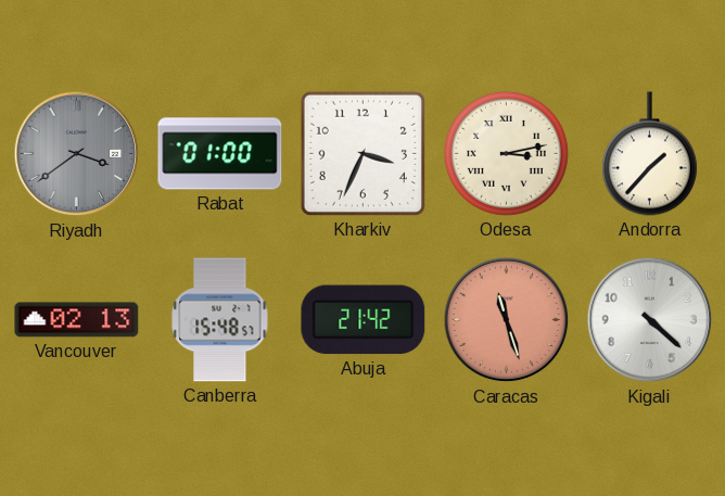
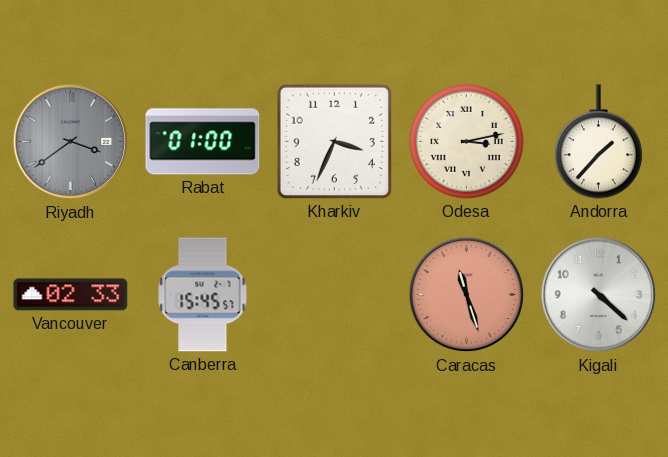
Vancouver: 02:13 -> 02:33
Canberra: 15:48 -> 15:45
Abuja: 21:42 -> none
